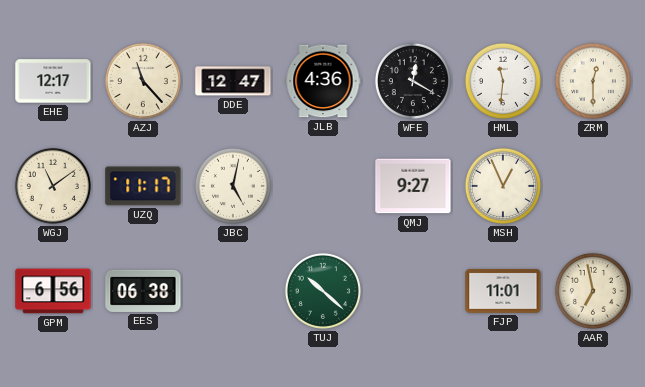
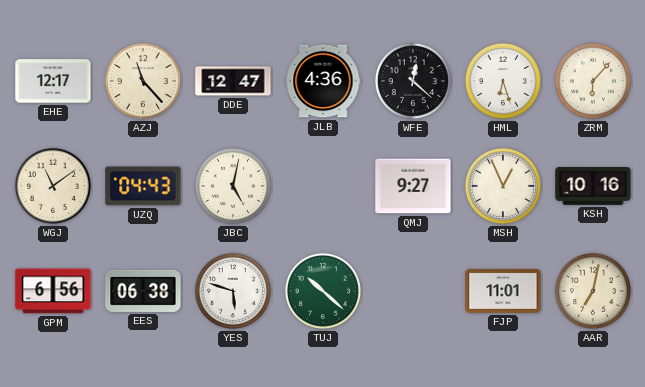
WFE: 12:20 -> 12:22
HML: 11:31 -> 6:27
ZRM: 12:30 -> 6:07
UZQ: 11:17 -> 04:43
KSH: none -> 10:16
YES: none -> 5:48
AAR: 6:58 -> 7:02
